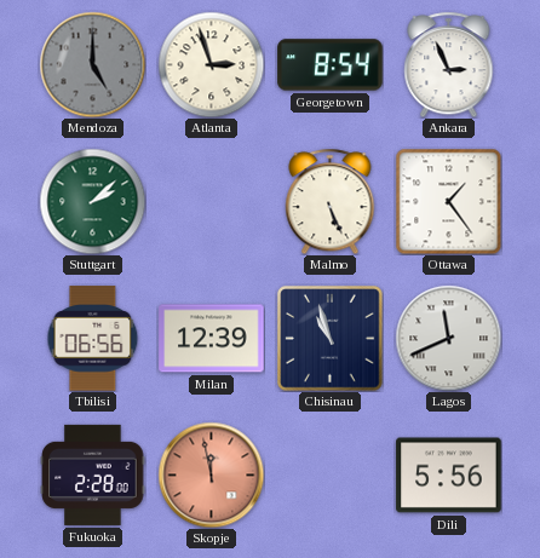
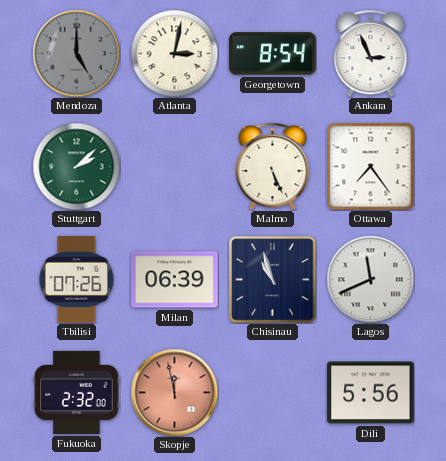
Atlanta: 2:57 -> 3:02
Ottawa: 1:24 -> 7:24
Tbilisi: 06:56 -> 07:26
Milan: 12:39 -> 06:39
Fukuoka: 2:28 -> 2:32
